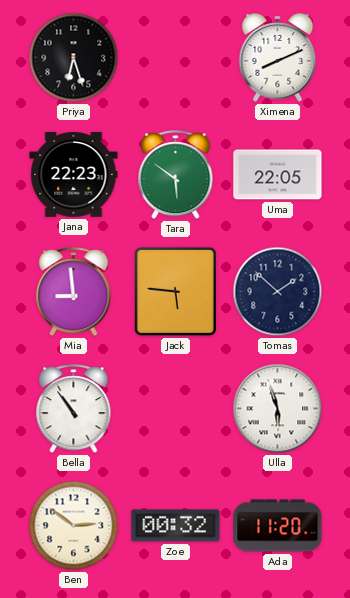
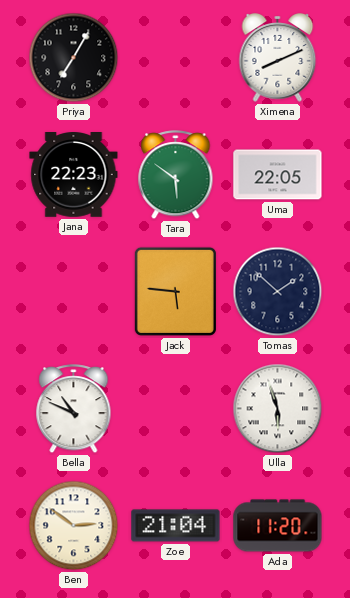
Priya: 6:27 -> 7:05
Mia: 8:59 -> none
Bella: 10:54 -> 10:49
Zoe: 00:32 -> 21:04
